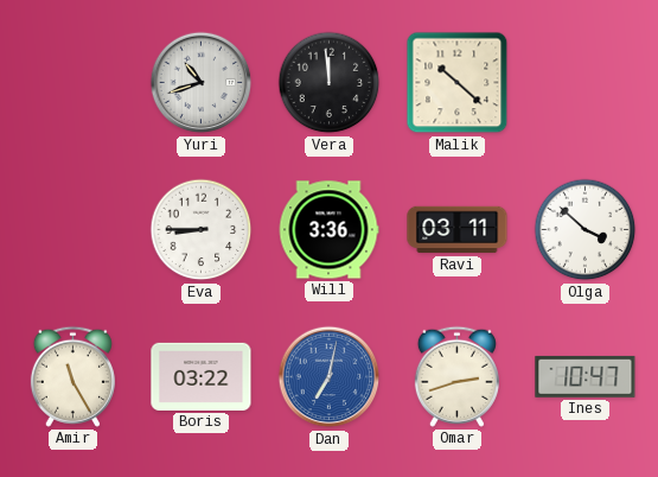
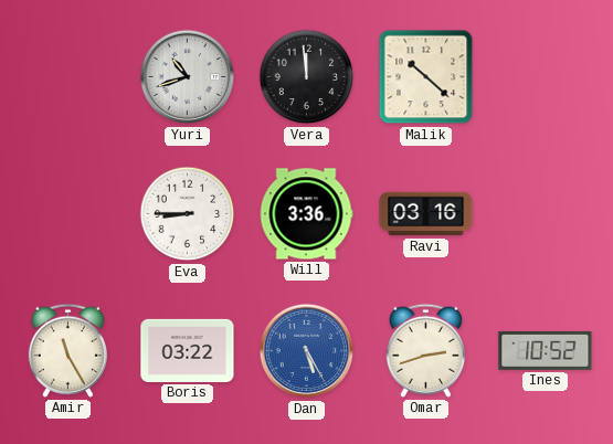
Ravi: 03:11 -> 03:16
Olga: 3:52 -> none
Dan: 7:02 -> 5:25
Ines: 10:47 -> 10:52
